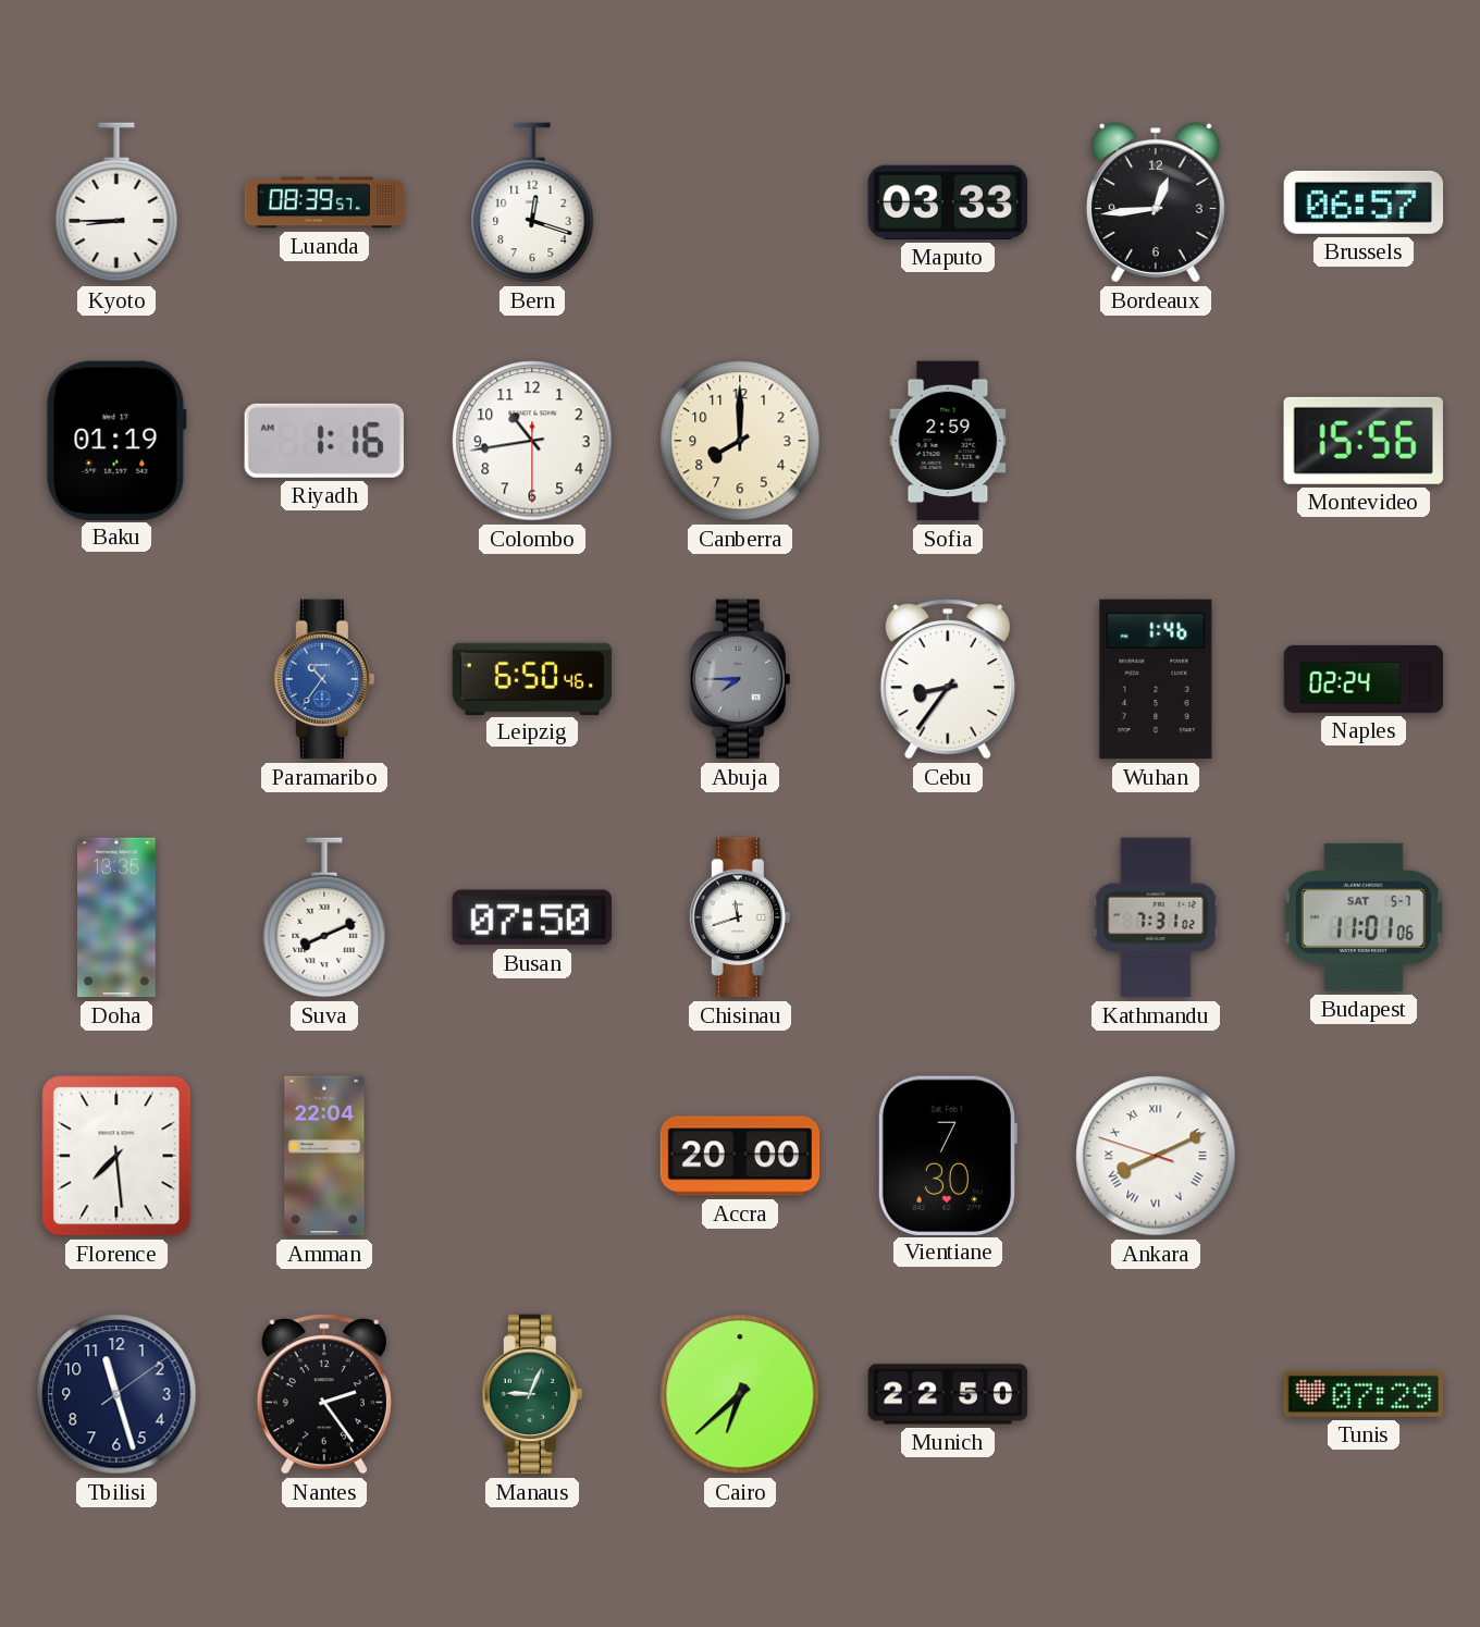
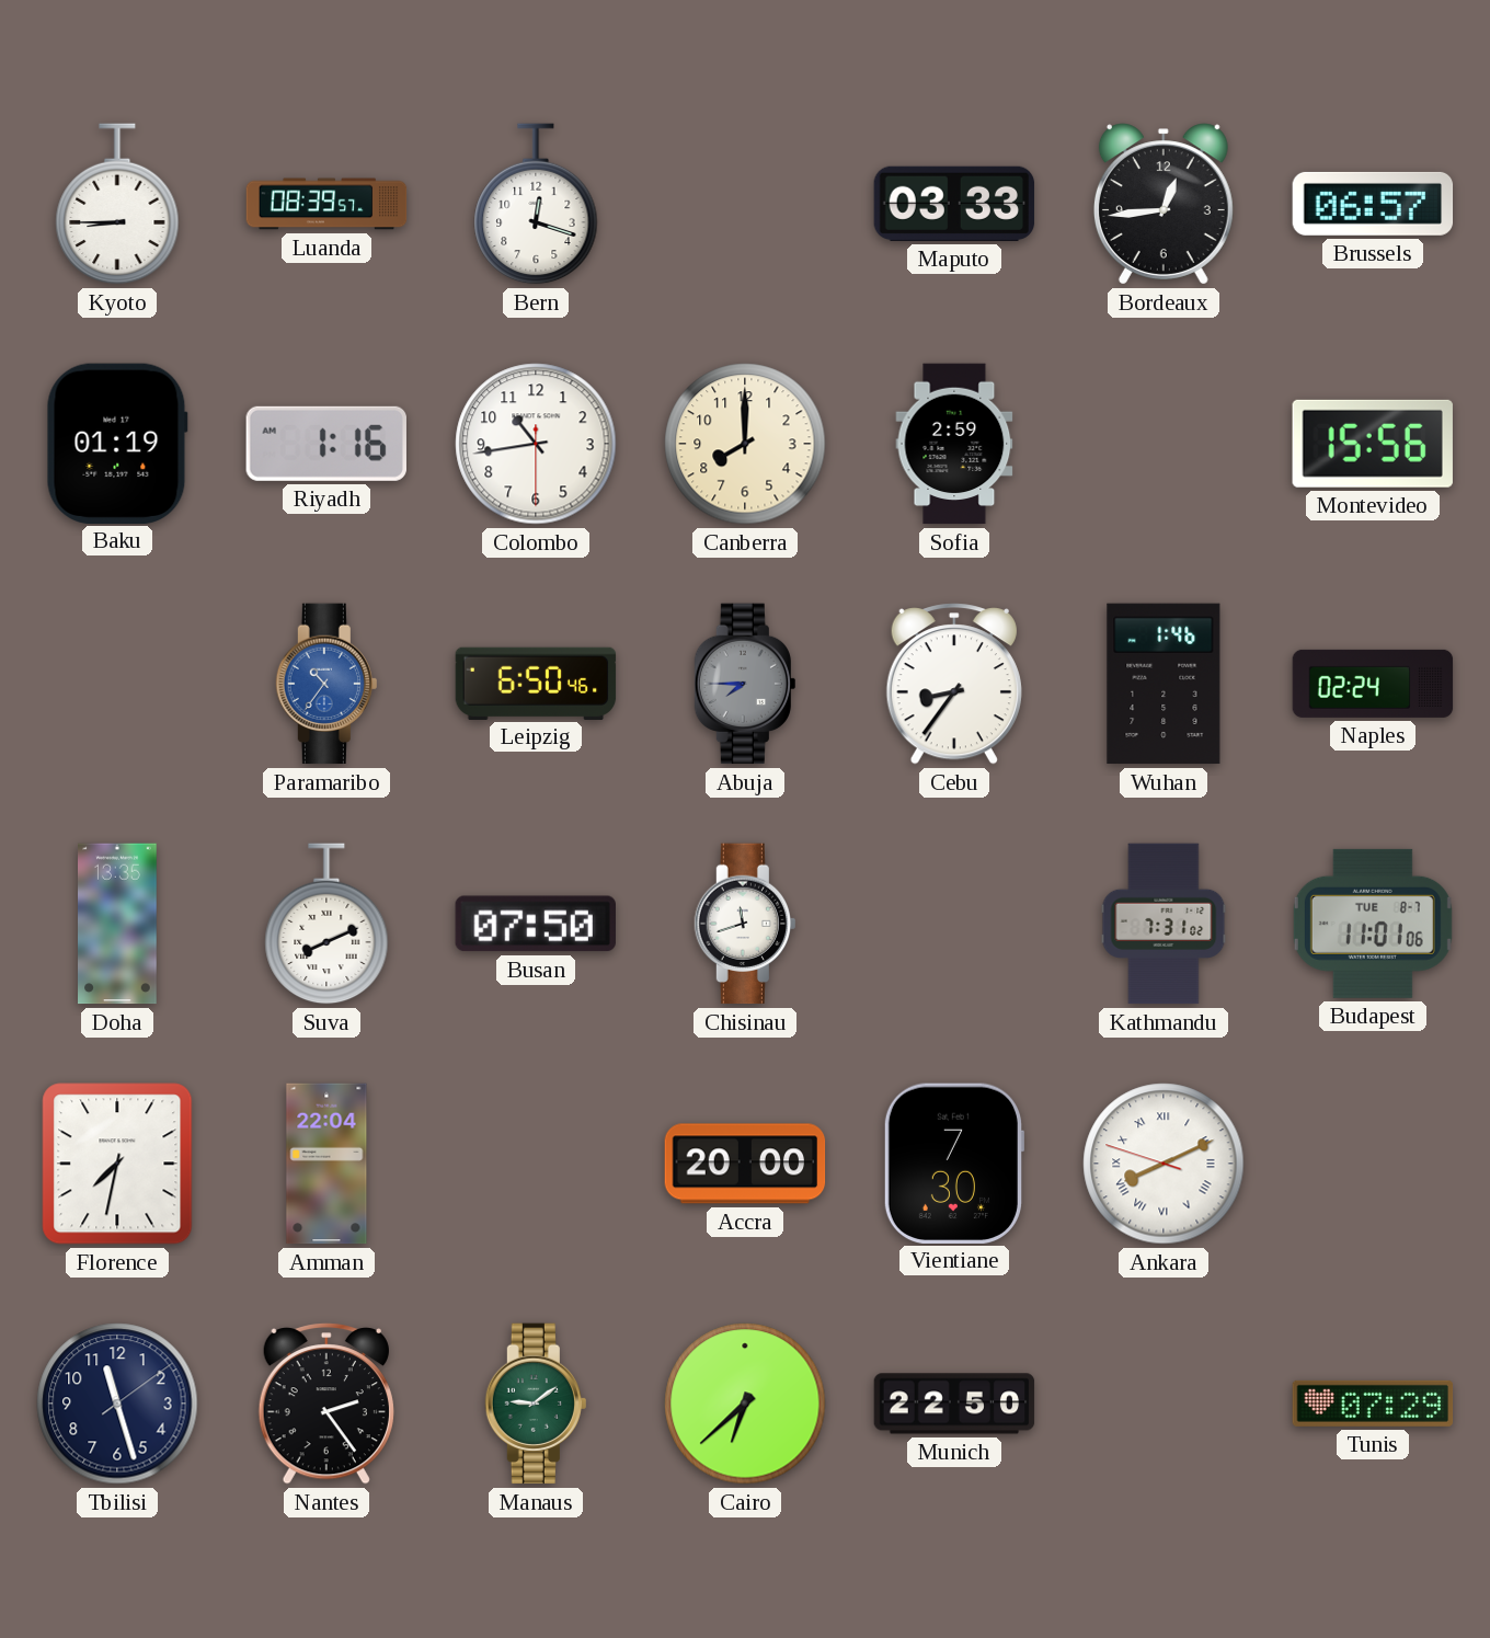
Budapest date: SAT 5-7 -> TUE 8-7
Florence: 7:29 -> 7:32
Manaus: 9:04 -> 9:09
